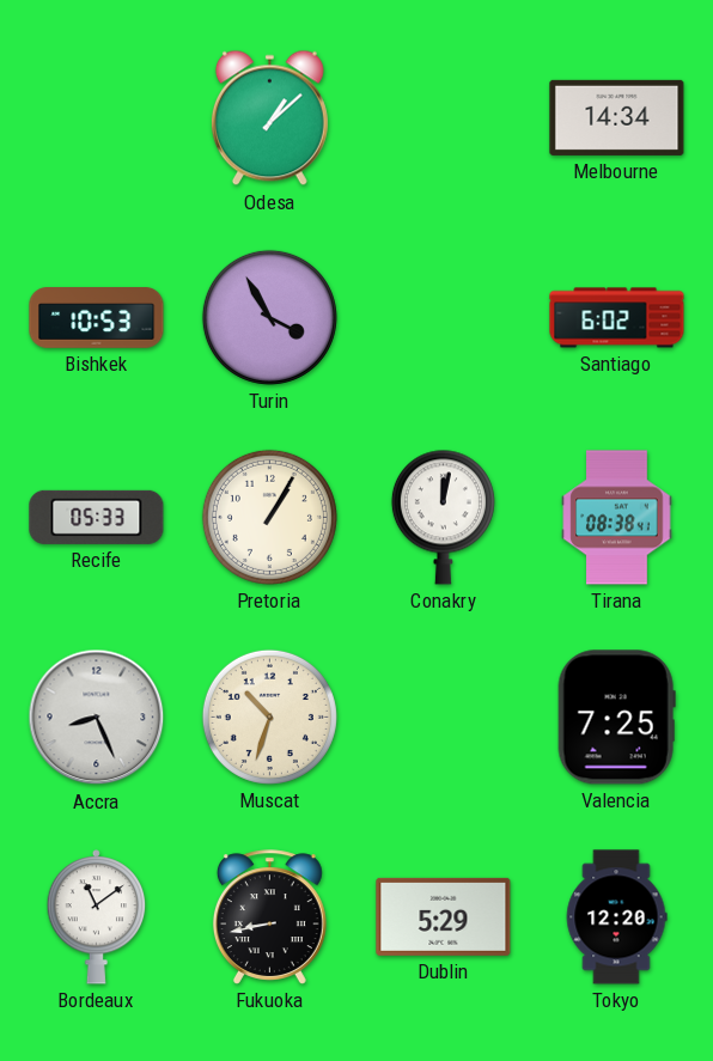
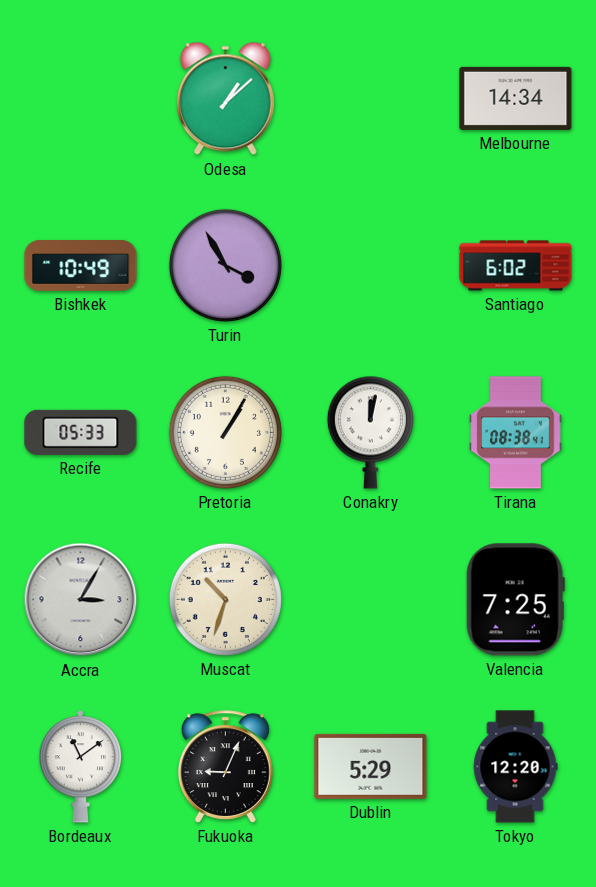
Bishkek: 10:53 -> 10:49
Accra: 8:26 -> 3:05
Fukuoka: 8:43 -> 9:04
